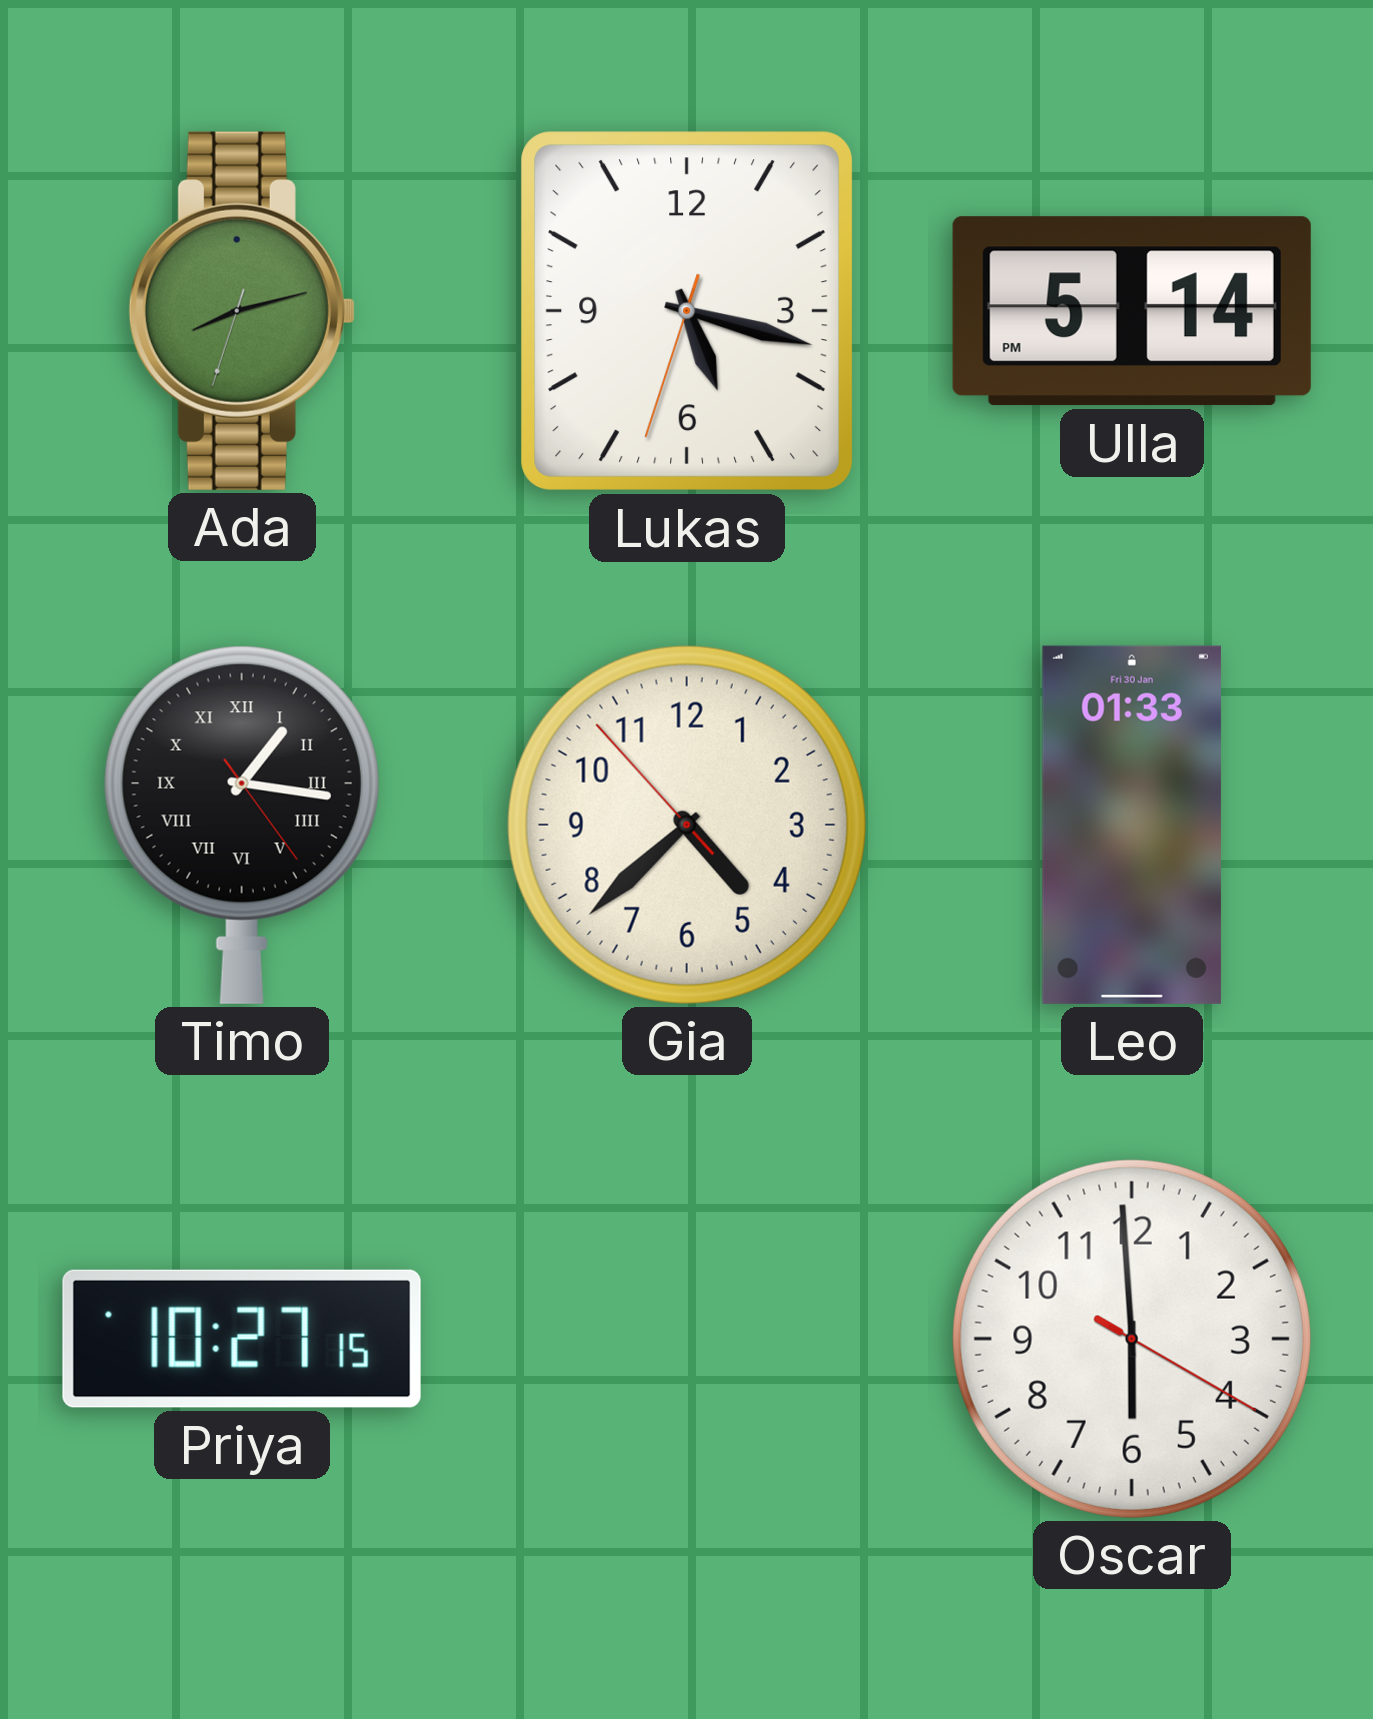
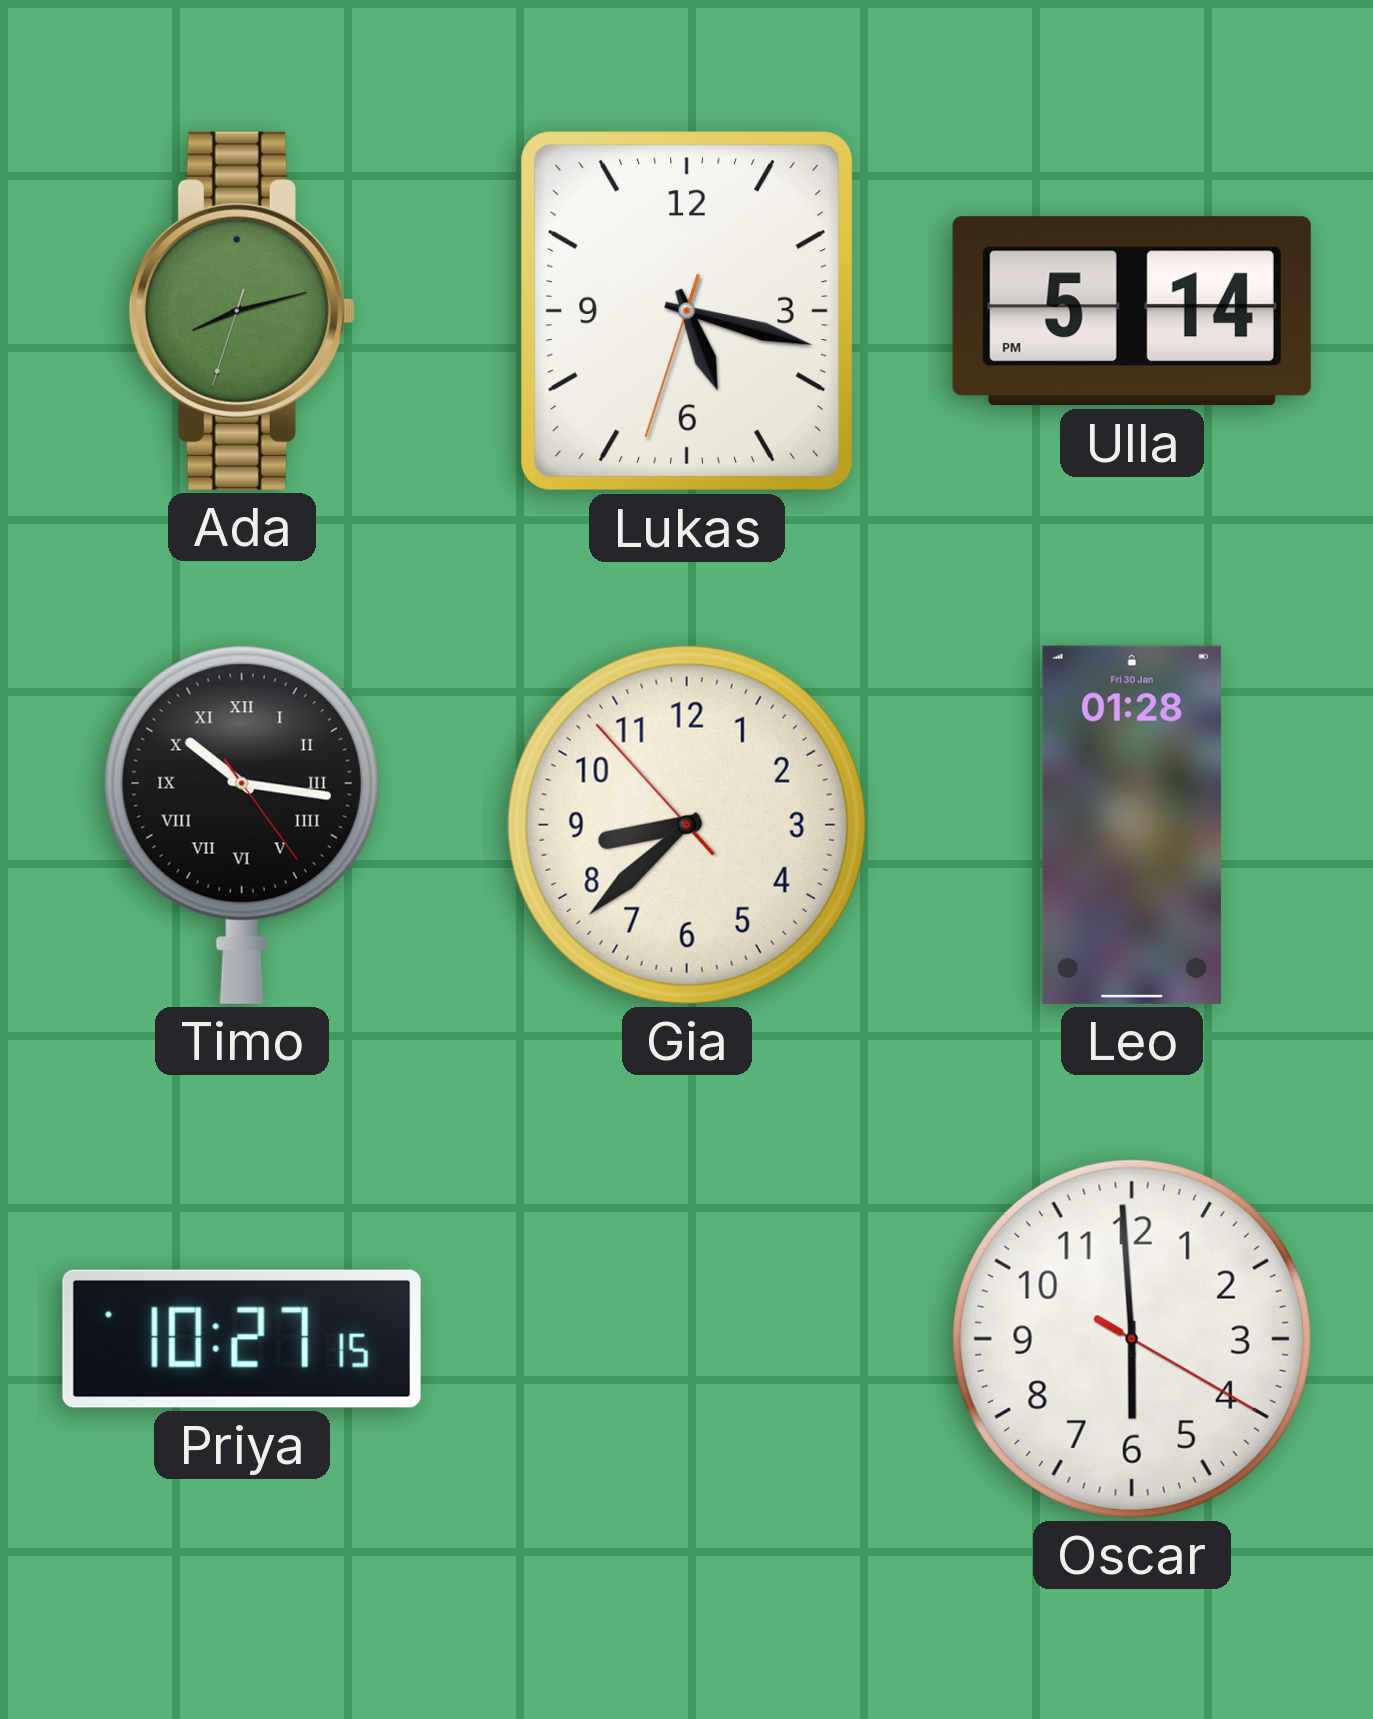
Timo: 1:16 -> 10:16
Gia: 4:37 -> 8:37
Leo: 01:33 -> 01:28
